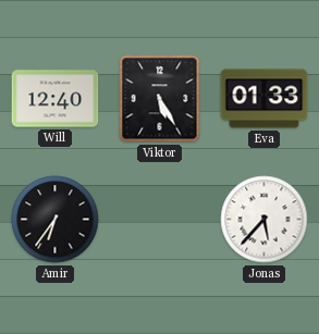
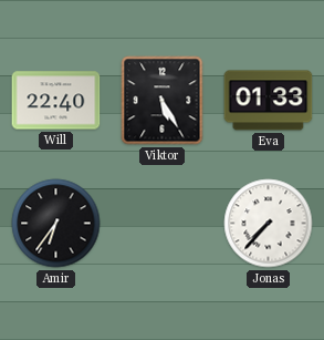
Will: 12:40 -> 22:40
Jonas: 5:37 -> 7:37
